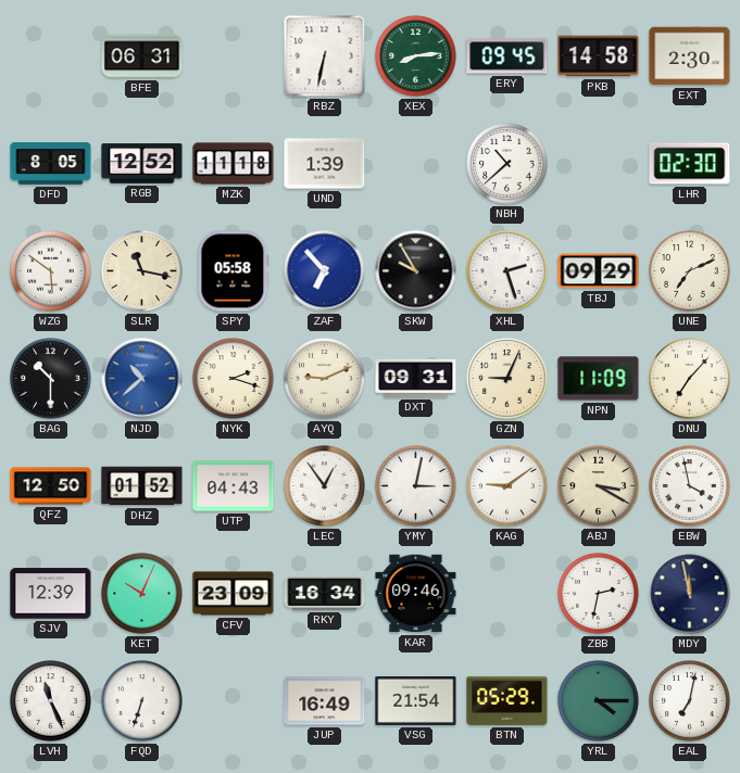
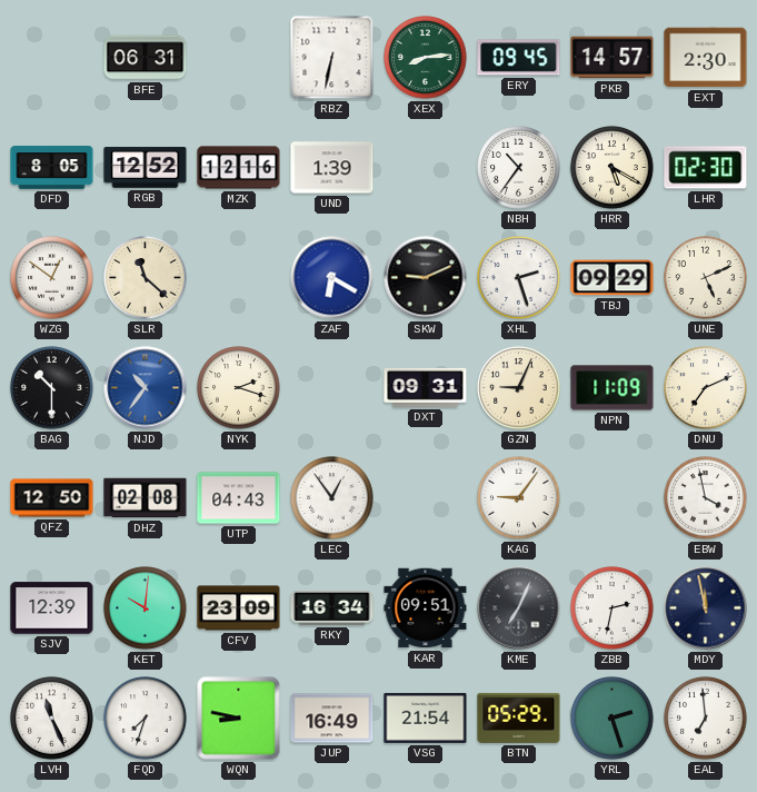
PKB: 14:58 -> 14:57
MZK: 11:18 -> 12:16
NBH: 10:38 -> 10:36
HRR: none -> 5:20
WZG: 5:51 -> 12:51
SLR: 11:17 -> 11:22
SPY: 05:58 -> none
ZAF: 6:53 -> 6:20
SKW: 9:55 -> 9:11
UNE: 7:11 -> 5:11
NJD: 10:38 -> 10:36
AYQ: 9:11 -> none
DNU: 7:07 -> 7:11
DHZ: 01:52 -> 02:08
YMY: 3:02 -> none
KAG: 9:09 -> 9:06
ABJ: 3:20 -> none
KET: 10:04 -> 10:01
KAR: 09:46 -> 09:51
KME: none -> 7:04
FQD: 6:33 -> 7:33
WQN: none -> 8:47
YRL: 4:15 -> 2:27
EAL: 7:02 -> 6:59
